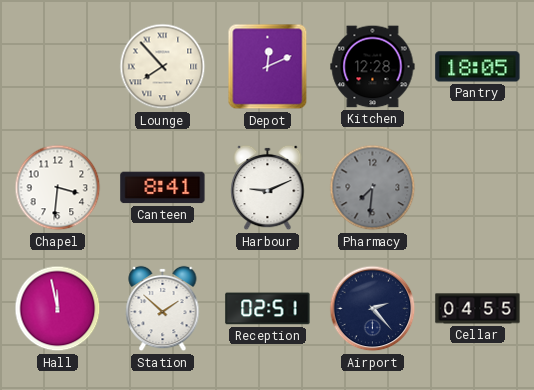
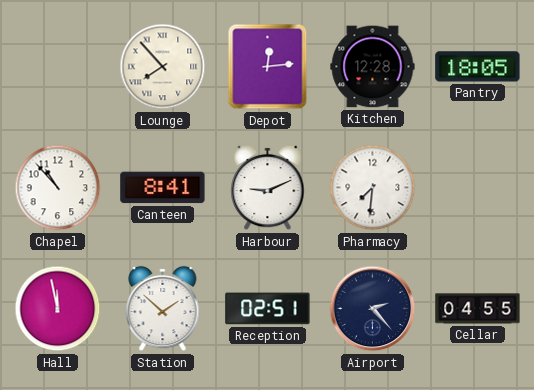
Depot: 12:11 -> 12:14
Chapel: 3:31 -> 10:53
Pharmacy dial: grey -> white
